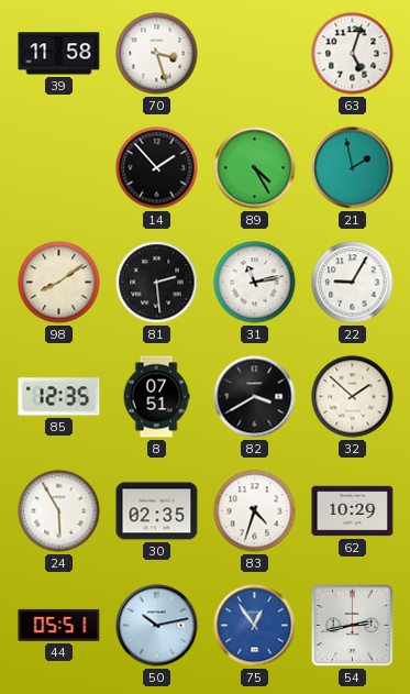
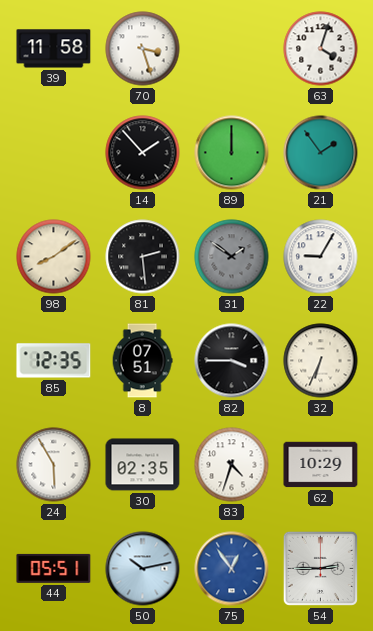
63: 5:03 -> 4:03
89: 4:25 -> 12:00
21: 1:58 -> 1:54
31: 11:13 -> 1:51
31 dial: white -> grey
82: 3:40 -> 3:45
32: 1:52 -> 6:34
54: 2:43 -> 2:45
